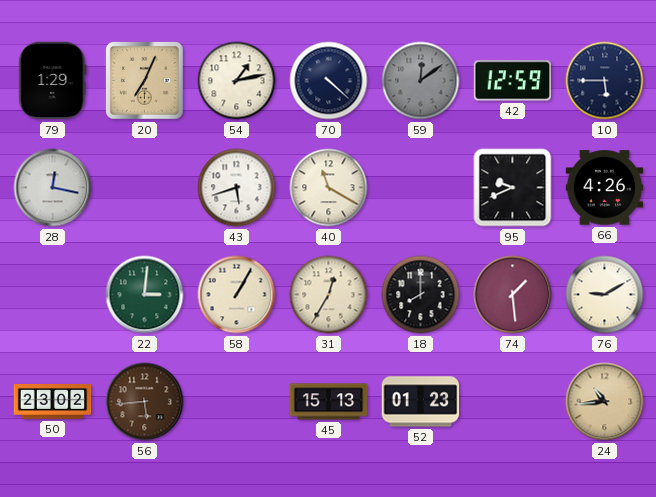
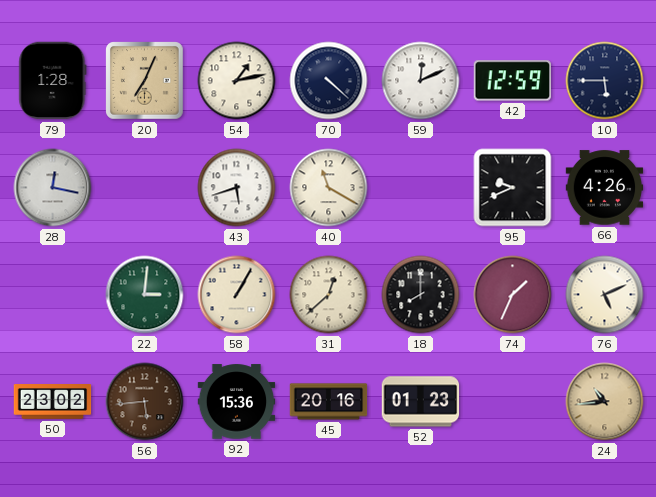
79: 1:29 -> 1:28
59: 12:09 -> 12:11
59 dial: grey -> white
31: 12:35 -> 12:38
74: 1:29 -> 1:34
76: 9:10 -> 5:11
92: none -> 15:36
45: 15:13 -> 20:16
